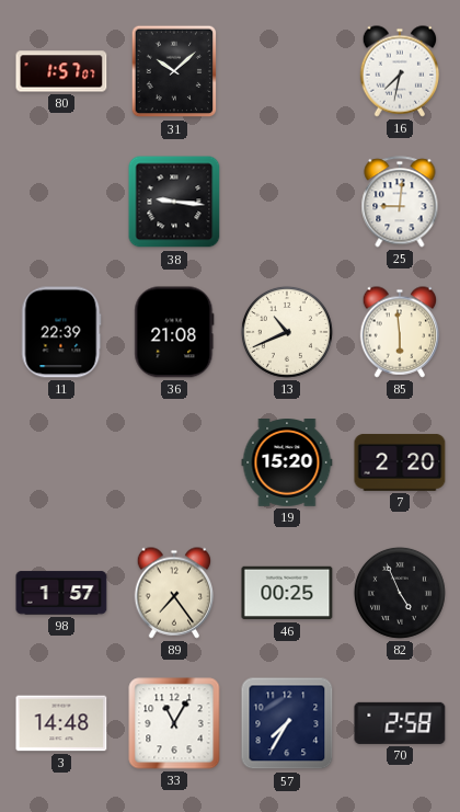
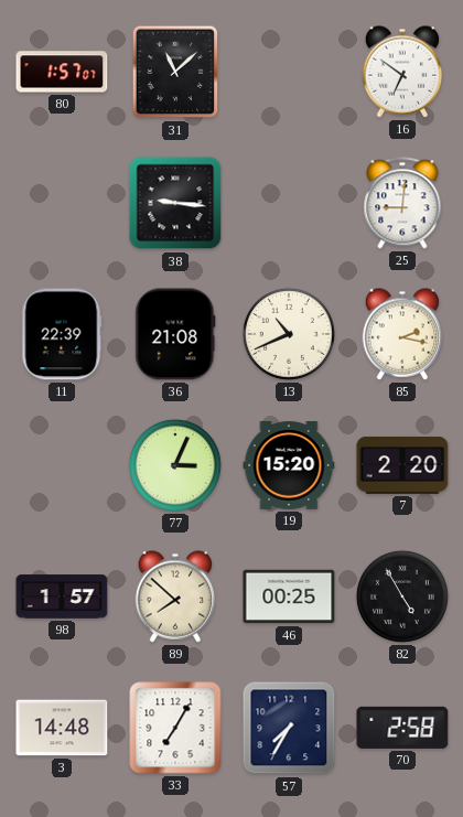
31: 10:08 -> 11:08
16: 7:32 -> 6:51
85: 5:59 -> 2:17
77: none -> 3:04
89: 7:24 -> 7:52
82: 4:56 -> 4:55
33: 11:05 -> 7:05
